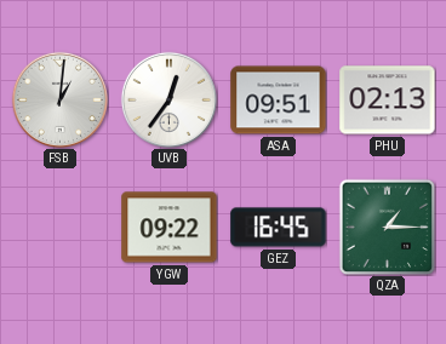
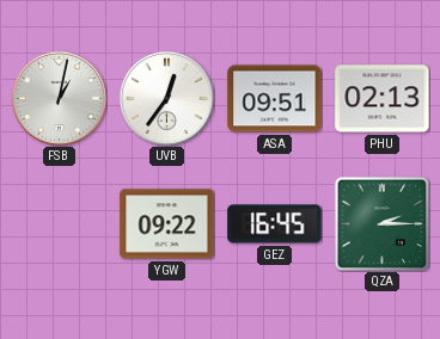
FSB: 1:01 -> 1:02
QZA: 1:15 -> 2:15
